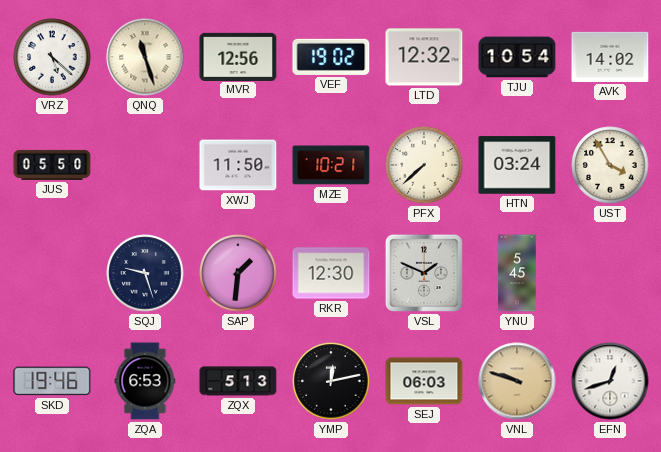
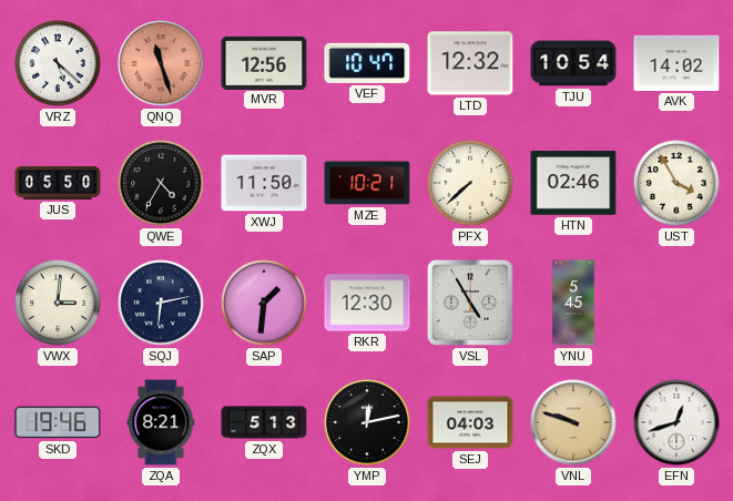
QNQ dial: cream -> salmon
VEF: 19:02 -> 10:47
QWE: none -> 4:35
HTN: 03:24 -> 02:46
VWX: none -> 3:01
SQJ: 9:27 -> 6:13
VSL: 1:49 -> 4:55
ZQA: 6:53 -> 8:21
SEJ: 06:03 -> 04:03
